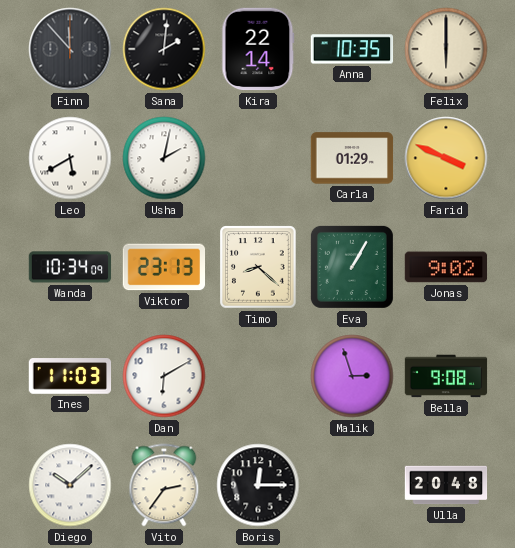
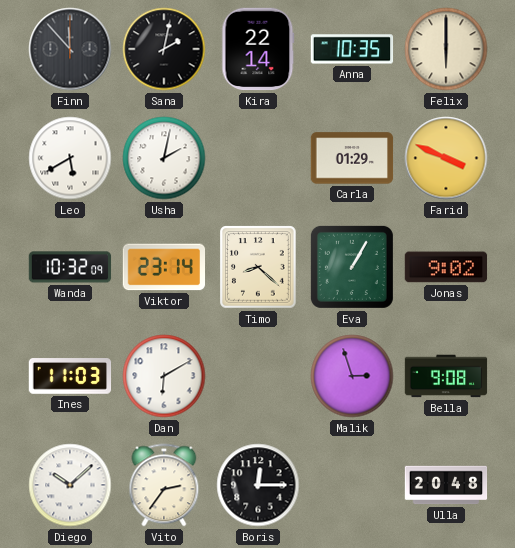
Sana: 2:01 -> 2:02
Wanda: 10:34 -> 10:32
Viktor: 23:13 -> 23:14
